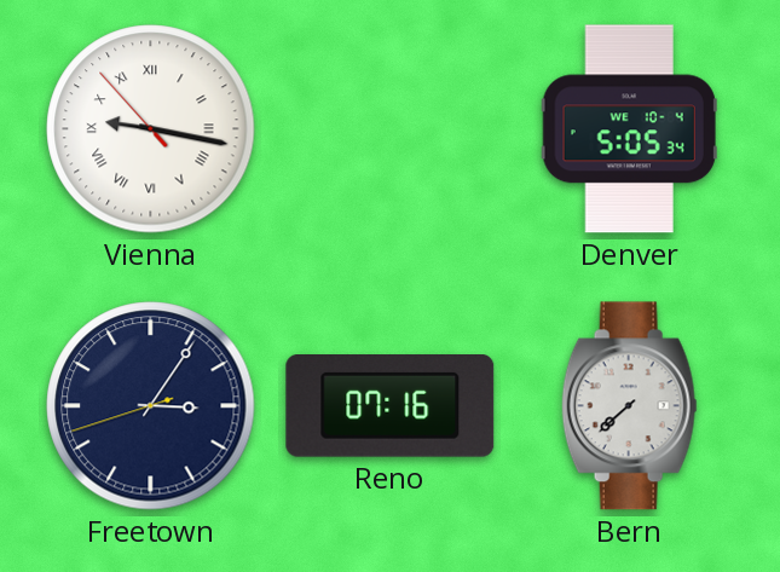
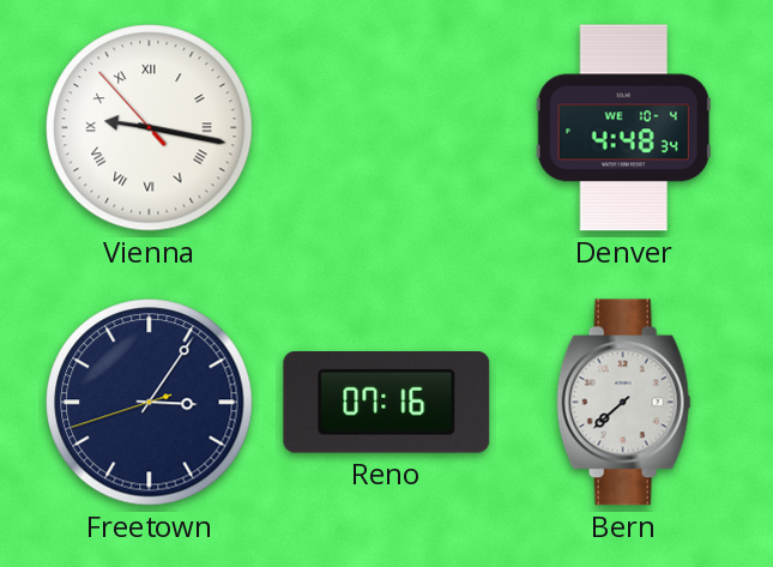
Denver: 5:05 -> 4:48
